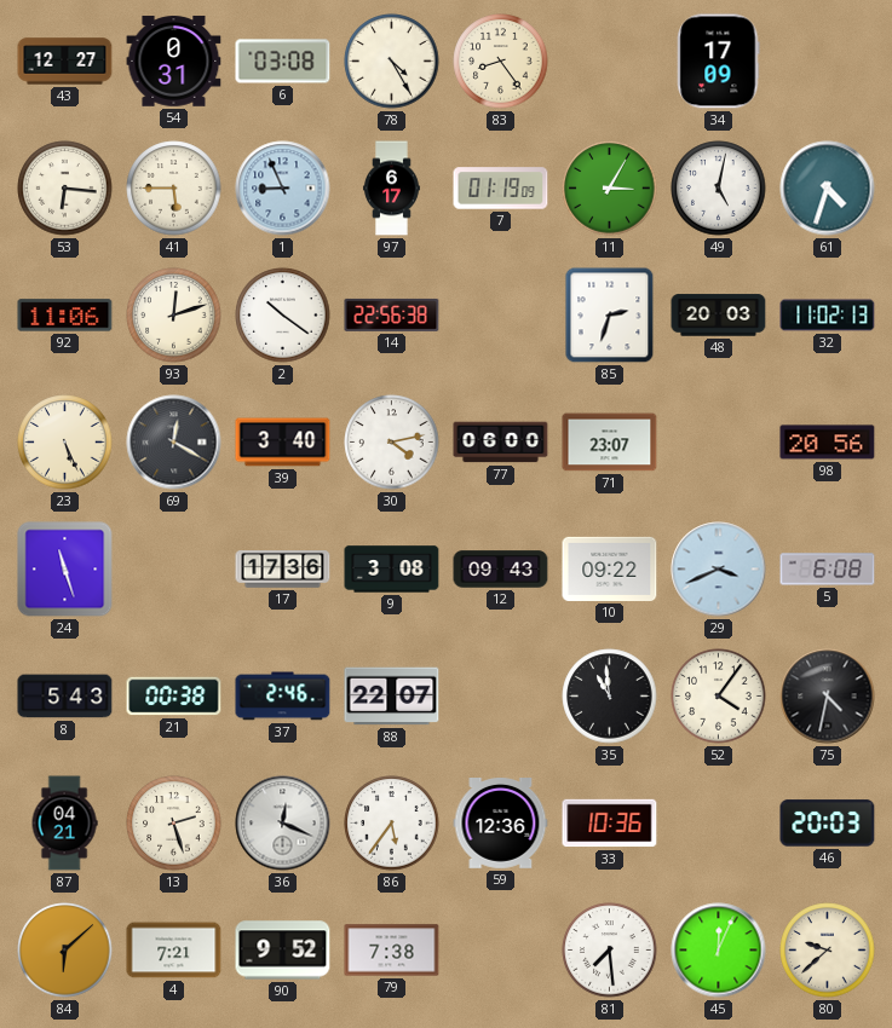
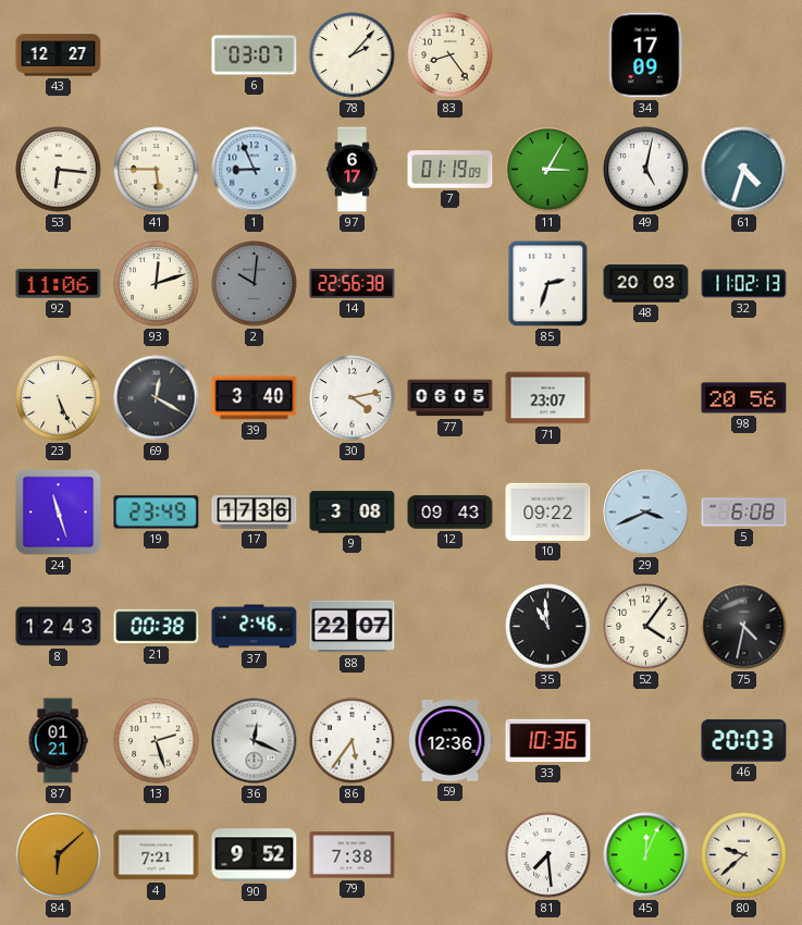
54: 0:31 -> none
6: 03:08 -> 03:07
78: 4:25 -> 2:07
2: 10:21 -> 10:01
2 dial: white -> grey
77: 06:00 -> 06:05
19: none -> 23:49
8: 5:43 -> 12:43
87: 04:21 -> 01:21
